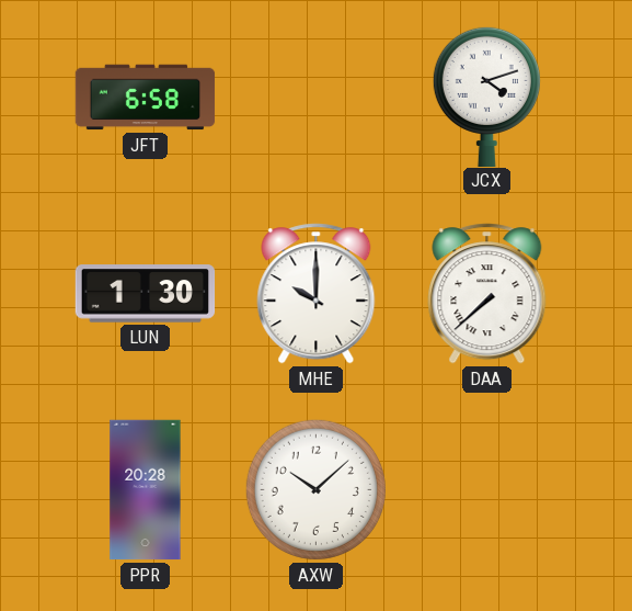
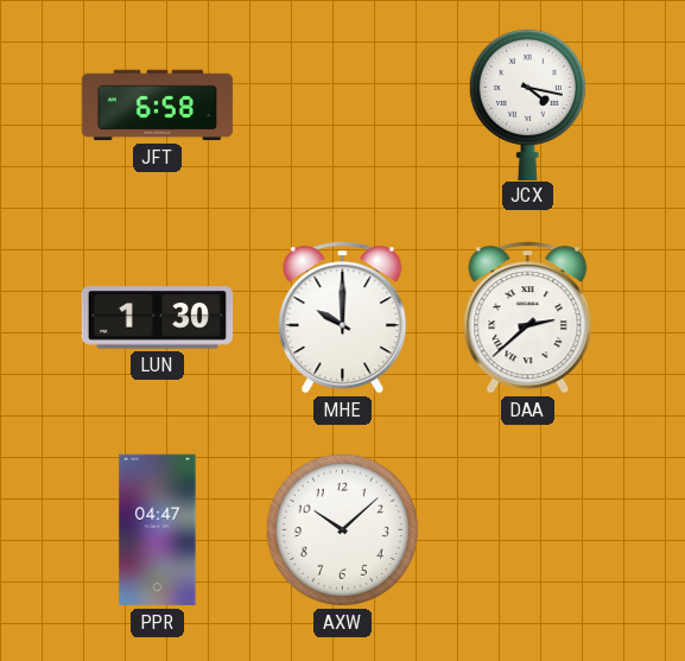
JCX: 4:12 -> 4:17
DAA: 7:38 -> 2:38
PPR: 20:28 -> 04:47
